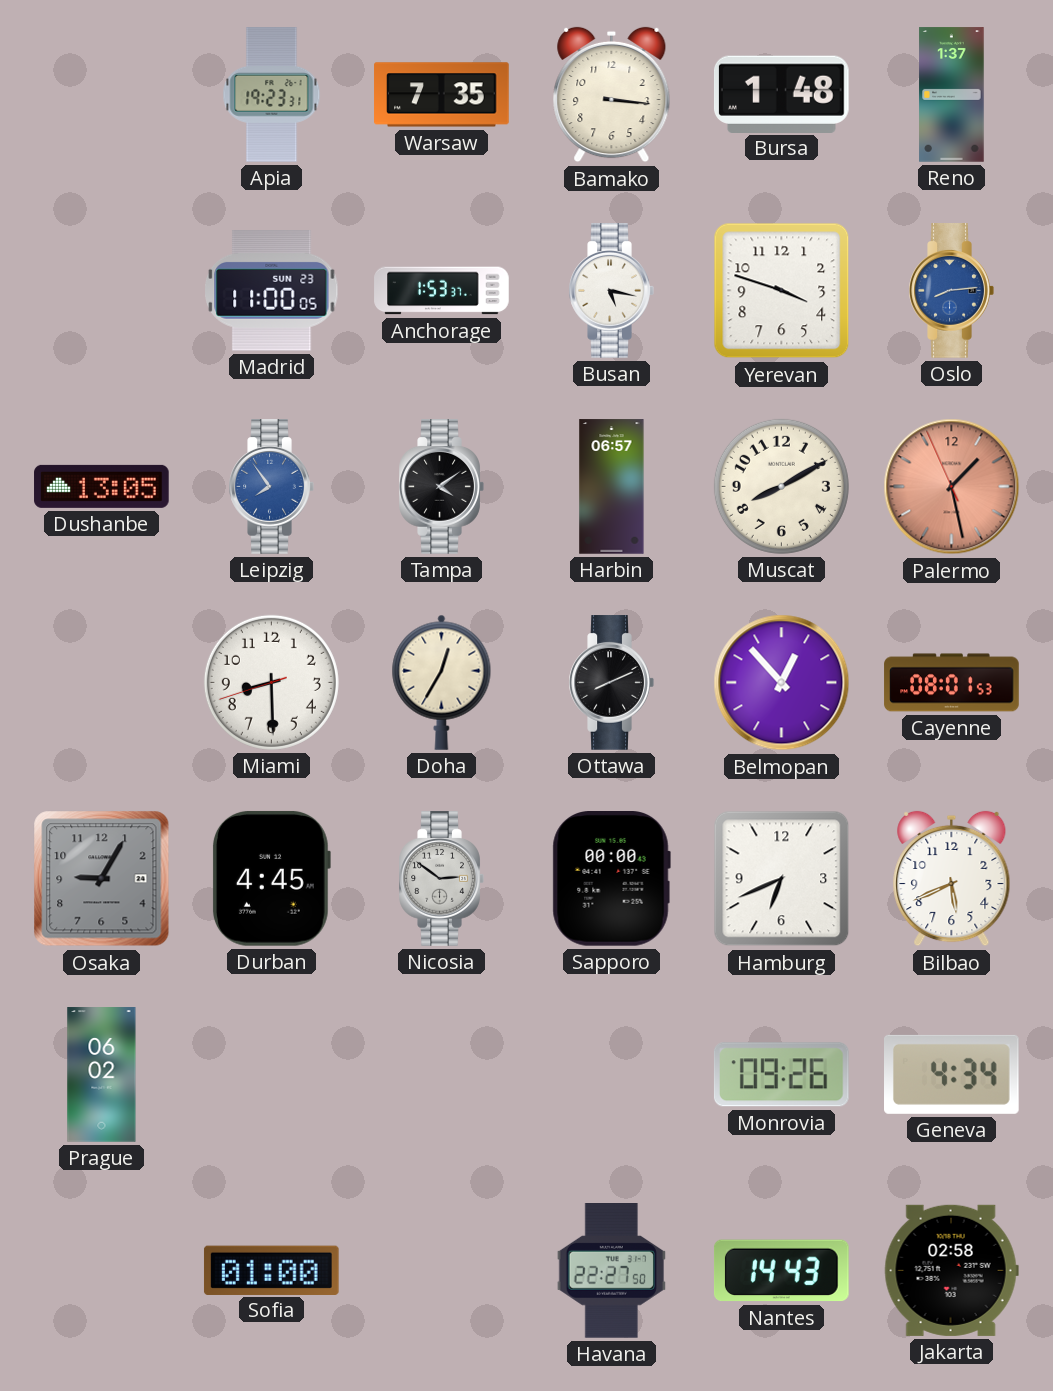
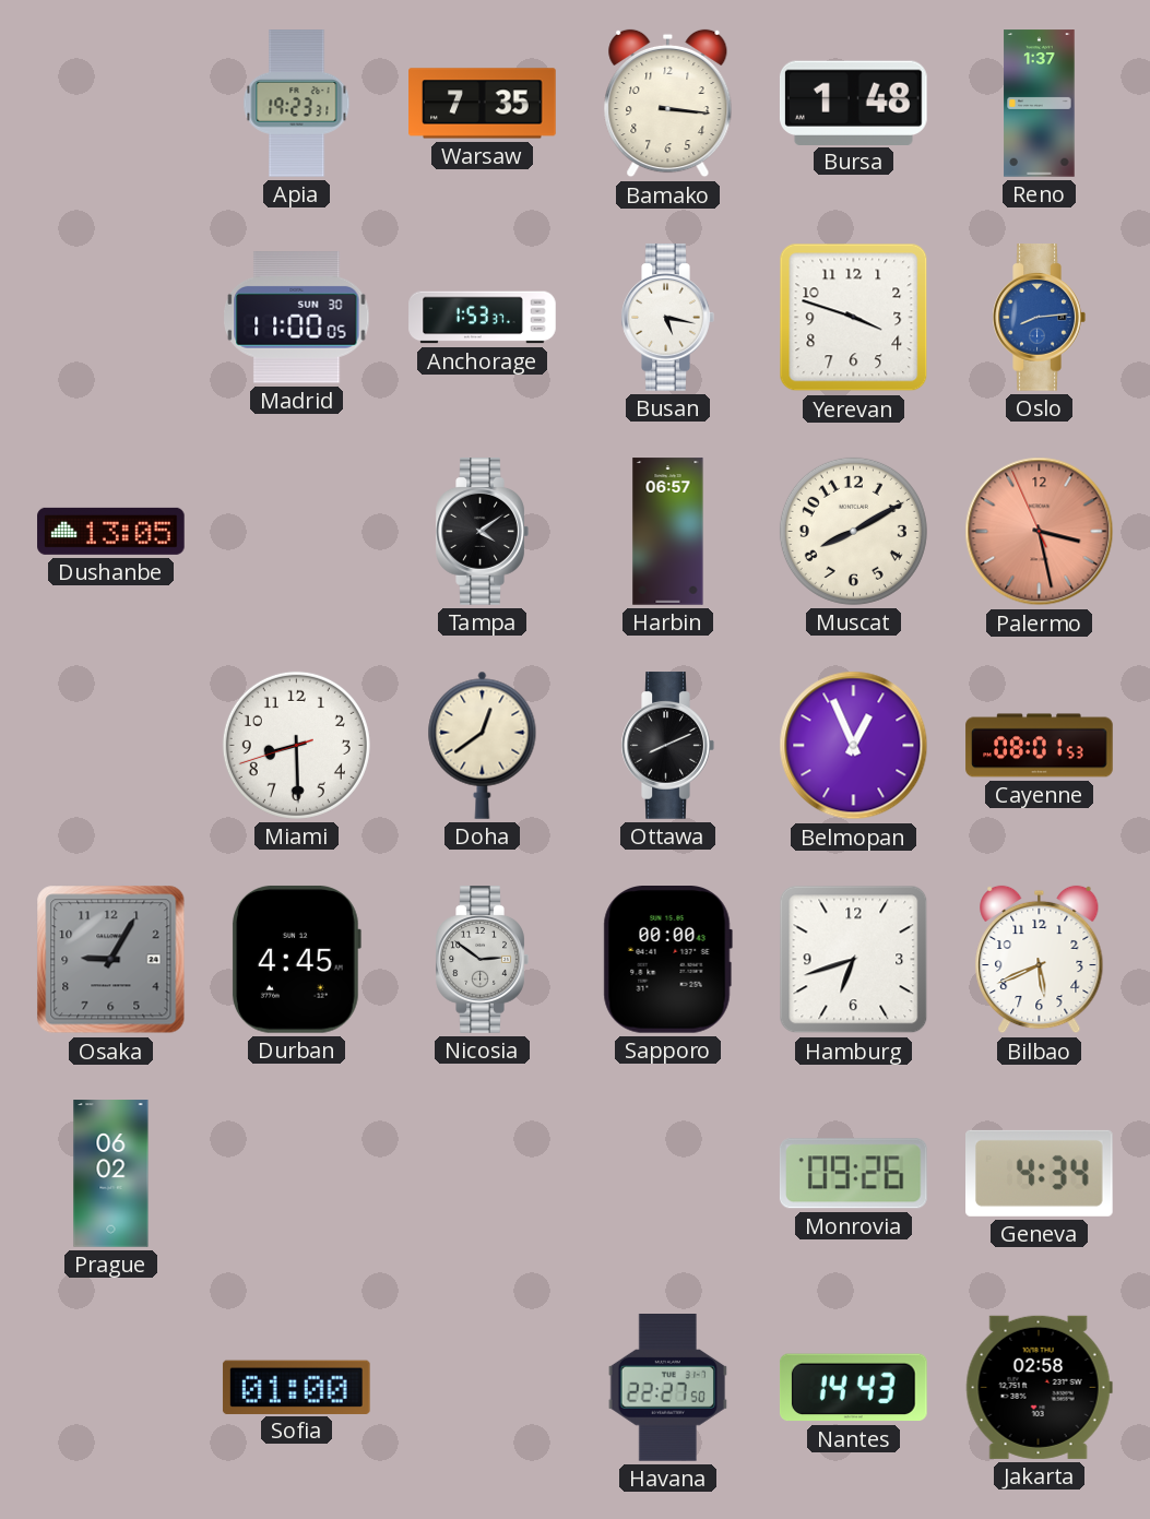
Madrid date: SUN 23 -> SUN 30
Leipzig: 7:54 -> none
Palermo: 1:27 -> 3:27
Doha: 12:35 -> 12:39
Belmopan: 12:53 -> 12:56
Hamburg: 6:41 -> 6:42
